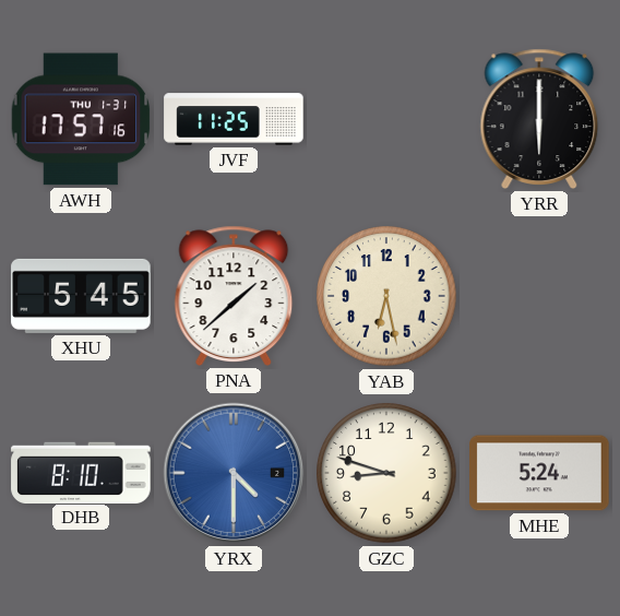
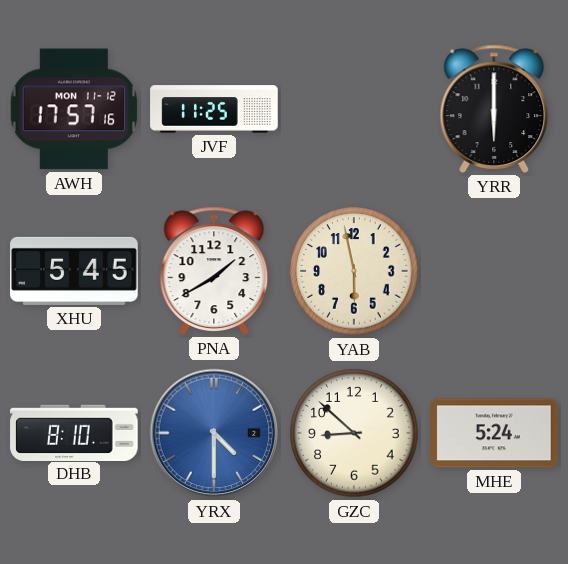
AWH date: THU 1-31 -> MON 11-12
PNA: 1:38 -> 1:40
YAB: 6:28 -> 5:58
GZC: 8:48 -> 8:52
